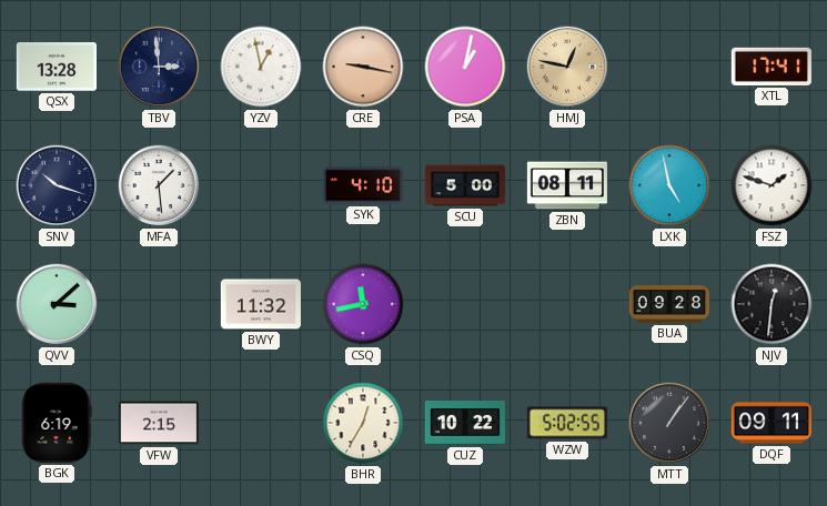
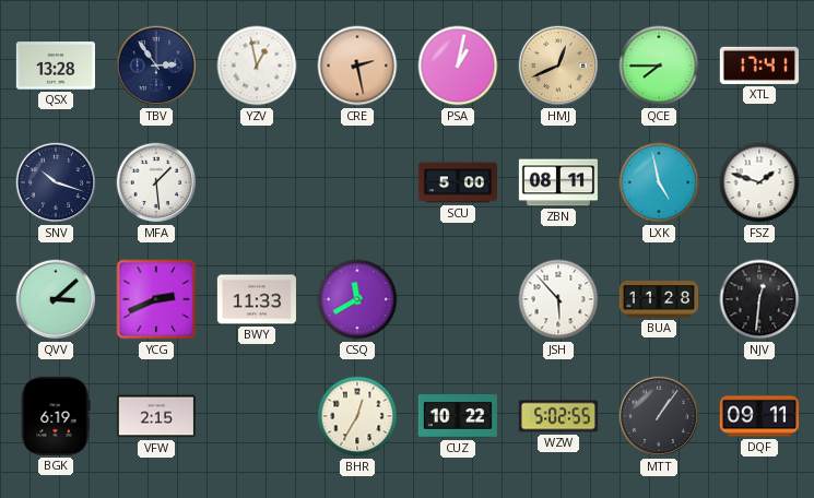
TBV: 2:59 -> 2:54
CRE: 9:17 -> 2:28
HMJ: 12:47 -> 12:41
QCE: none -> 7:45
SYK: 4:10 -> none
YCG: none -> 2:41
BWY: 11:32 -> 11:33
CSQ: 11:43 -> 11:40
JSH: none -> 5:53
BUA: 09:28 -> 11:28
